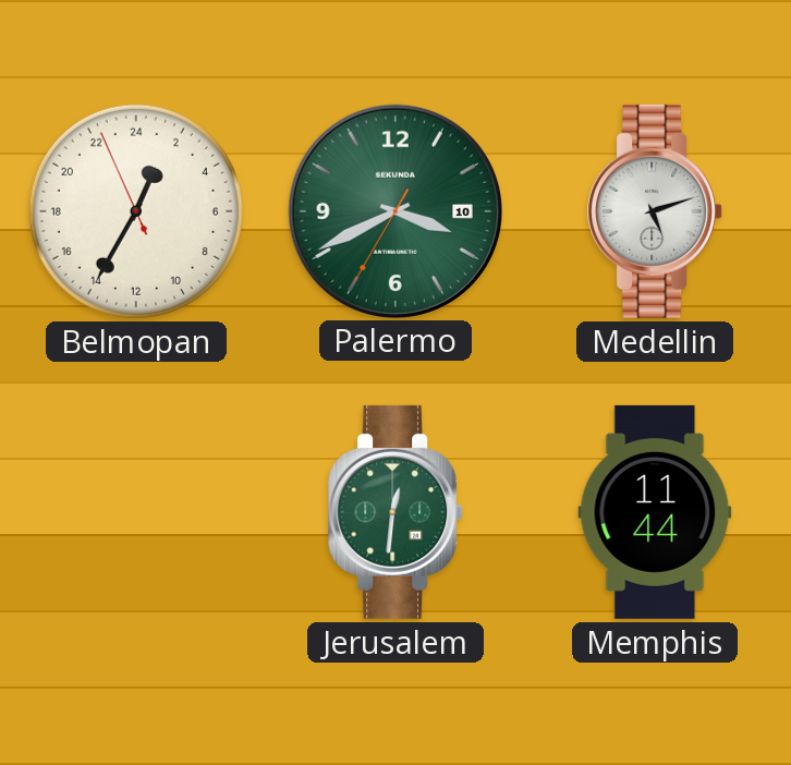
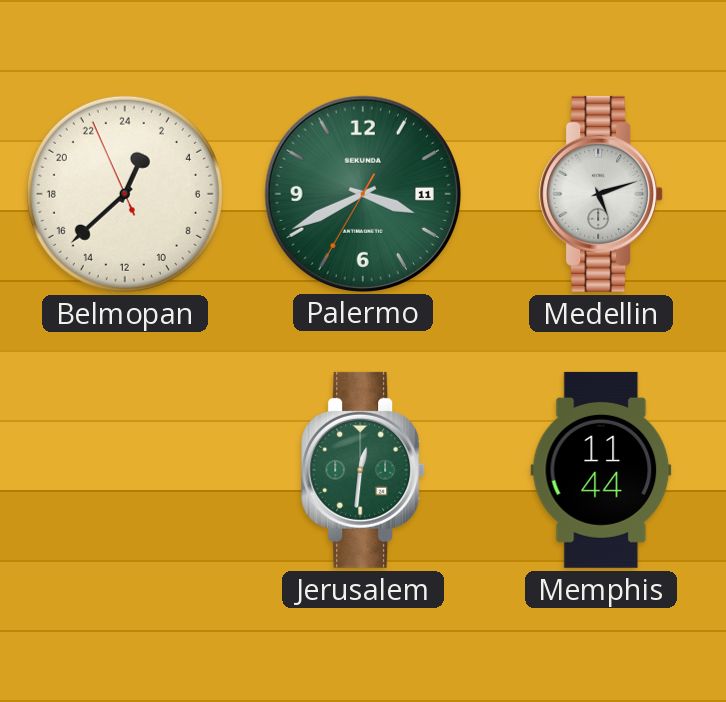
Belmopan: 1:34 -> 1:37
Palermo date: 10 -> 11
